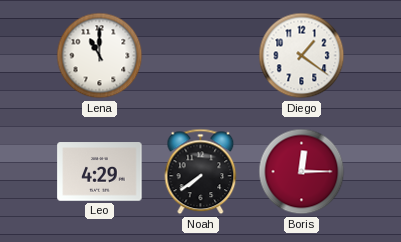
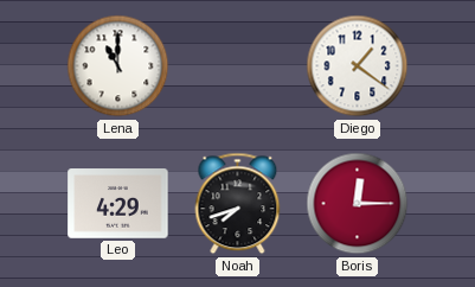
Noah: 7:39 -> 7:42
